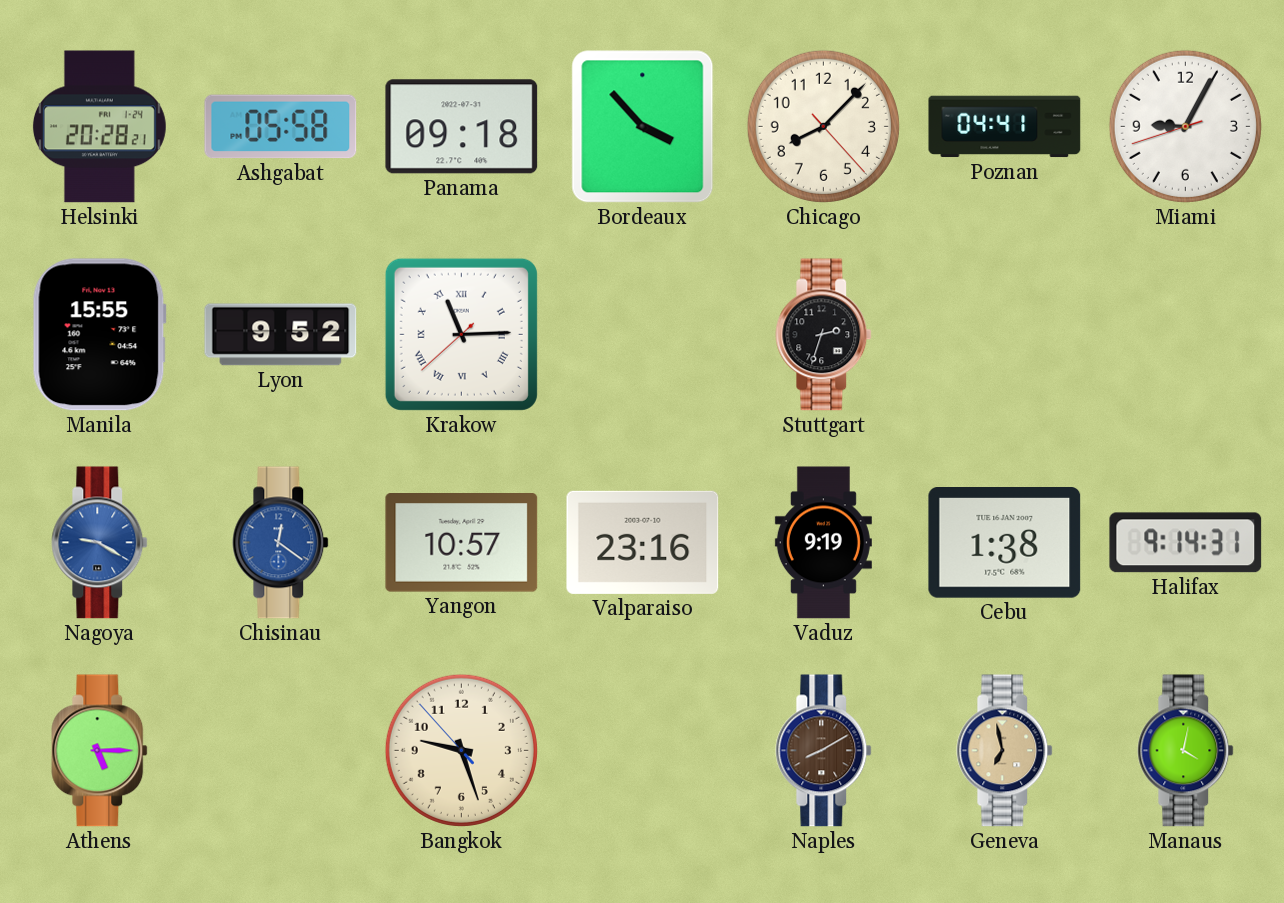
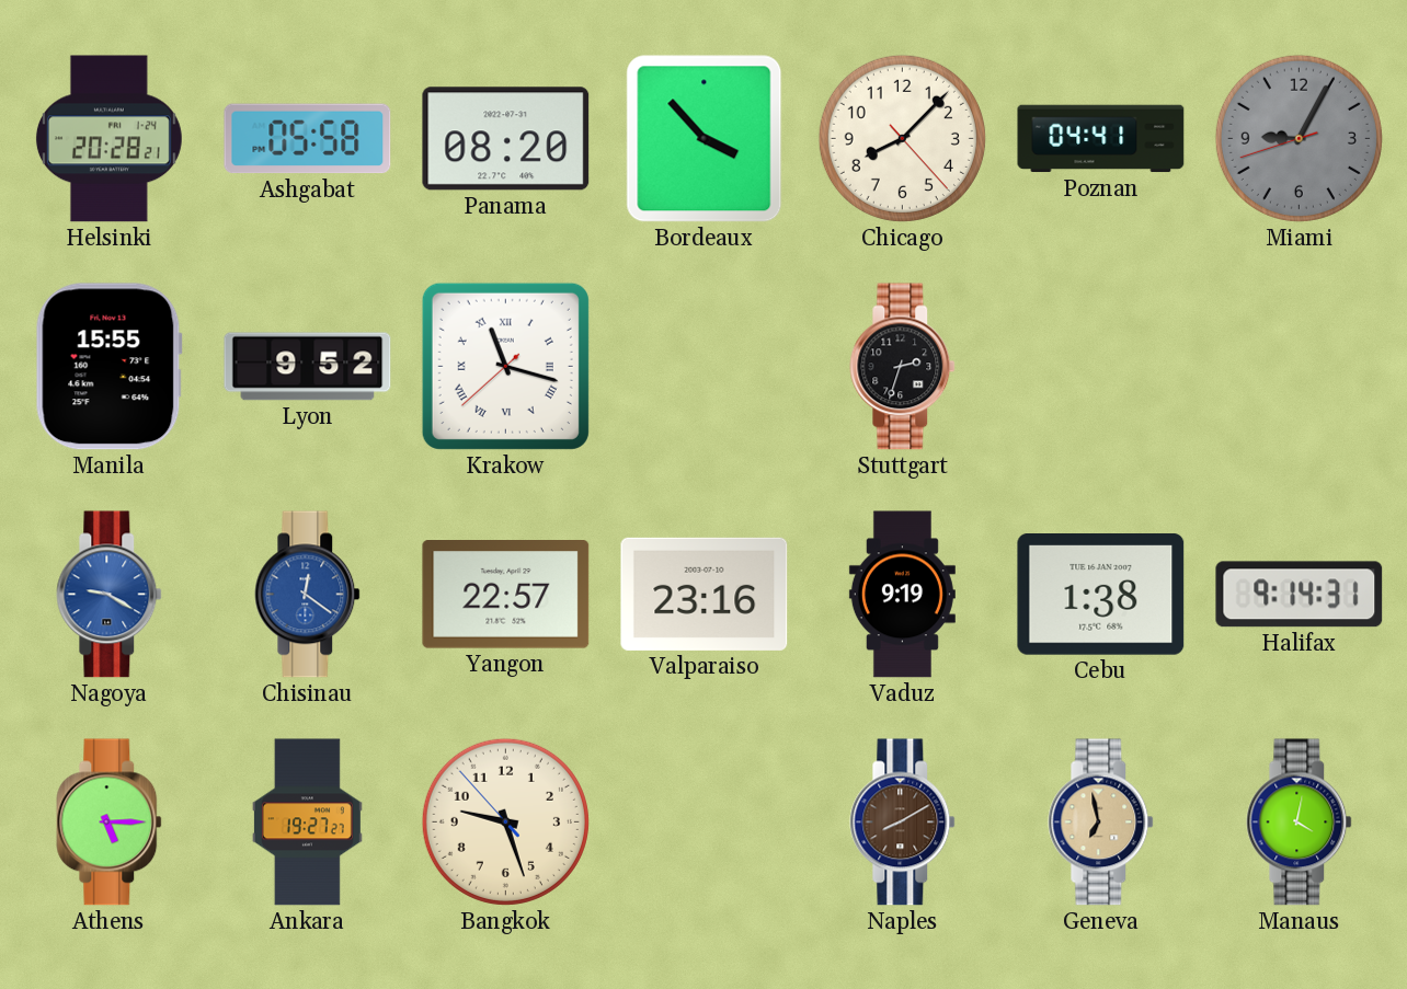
Panama: 09:18 -> 08:20
Miami dial: white -> grey
Krakow: 11:14 -> 11:17
Yangon: 10:57 -> 22:57
Ankara: none -> 19:27
